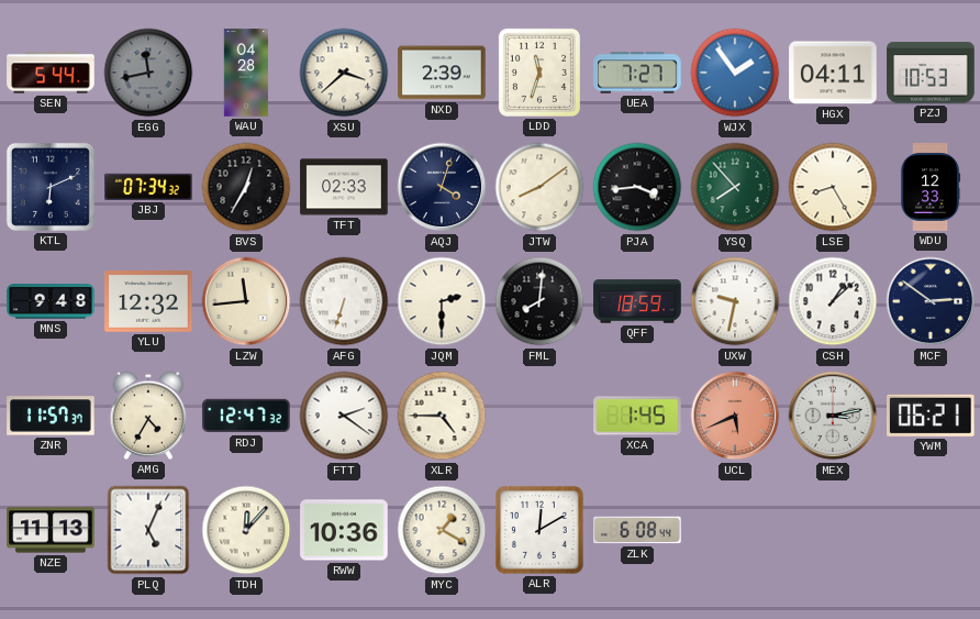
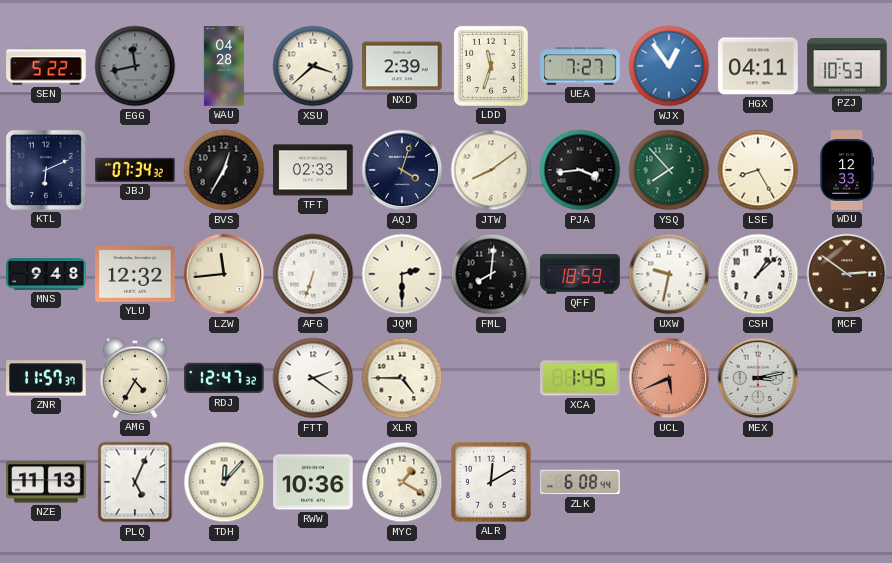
SEN: 5:44 -> 5:22
WJX: 1:54 -> 12:54
MCF dial: navy -> brown
YWM: 06:21 -> none
